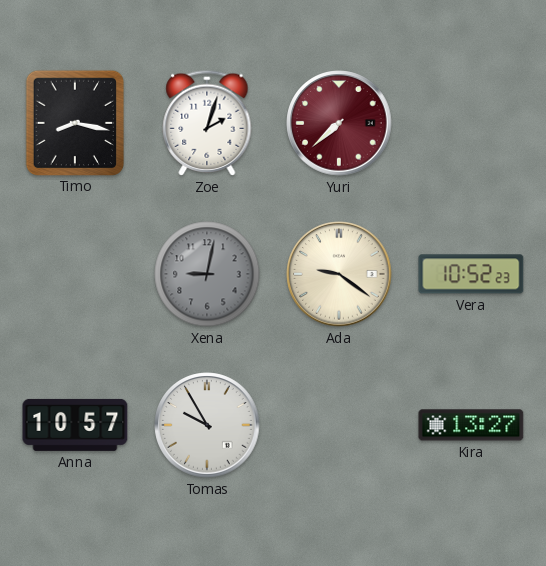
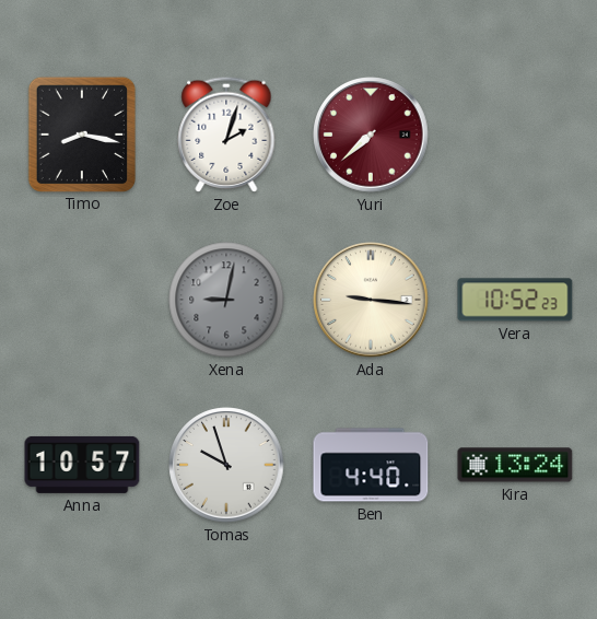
Ada: 9:21 -> 9:16
Tomas: 9:55 -> 9:57
Ben: none -> 4:40
Kira: 13:27 -> 13:24
